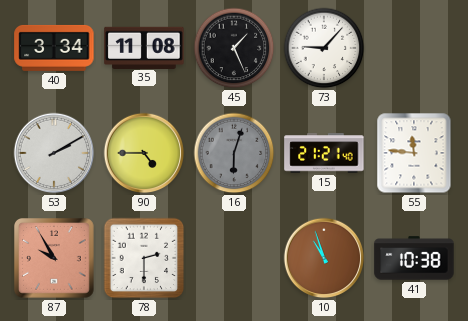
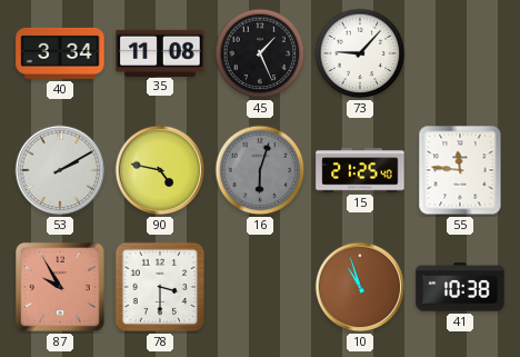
90: 4:45 -> 4:47
15: 21:21 -> 21:25
78: 2:30 -> 3:30
